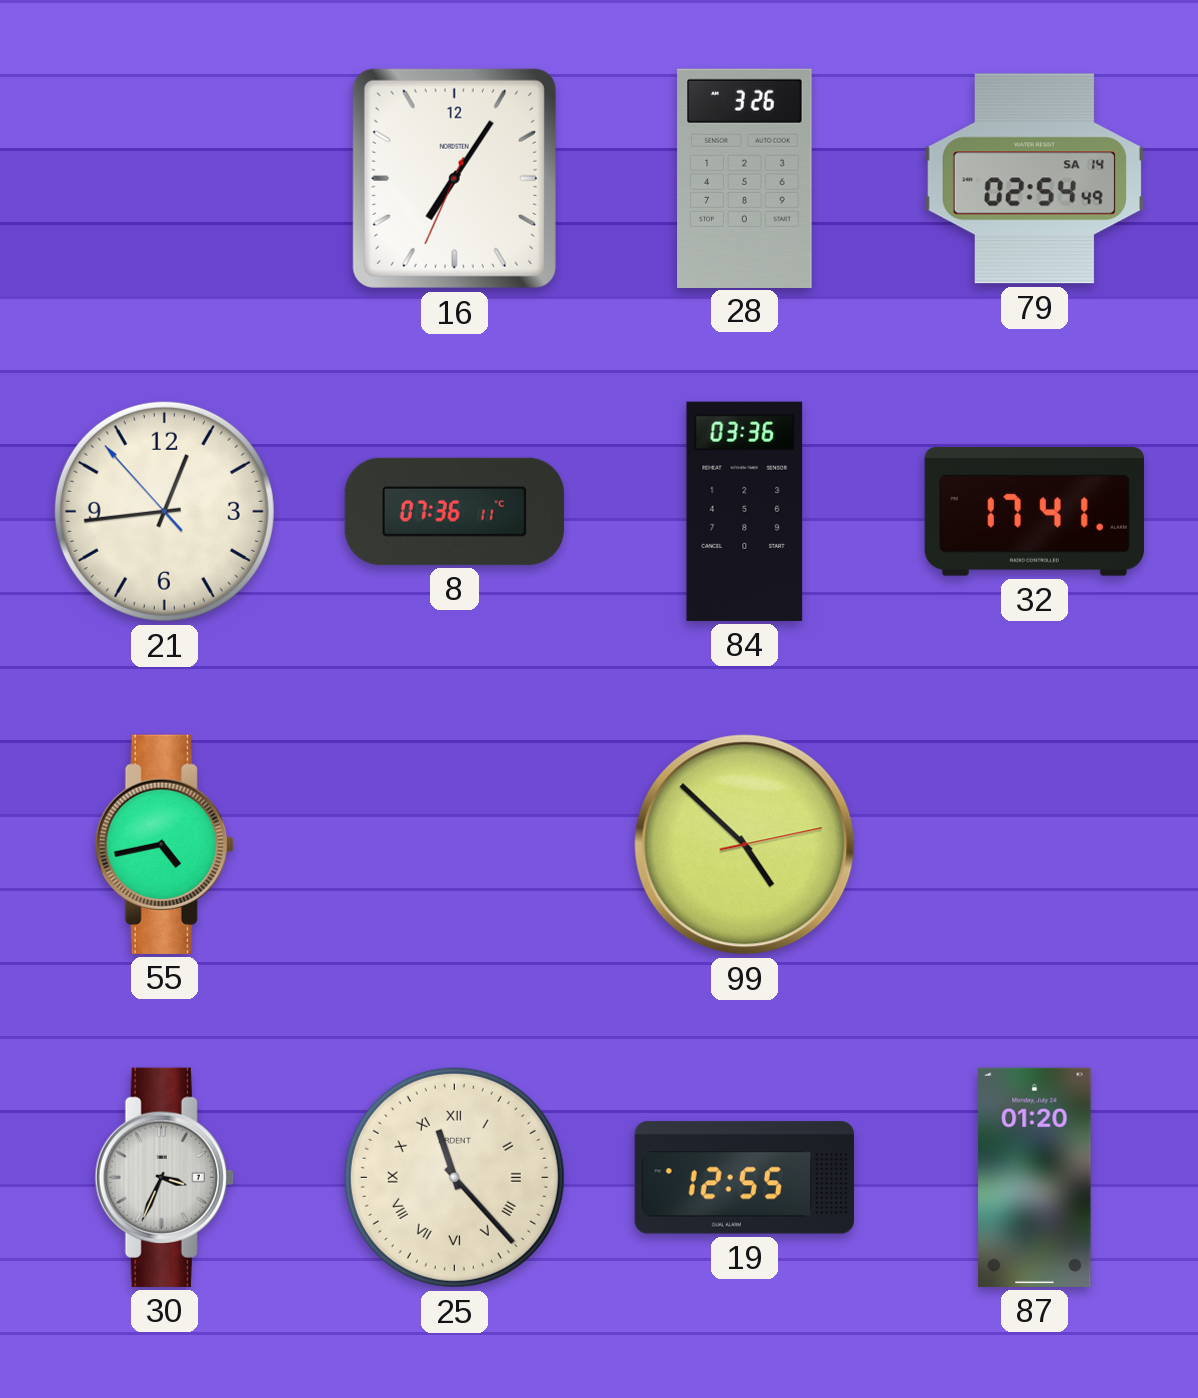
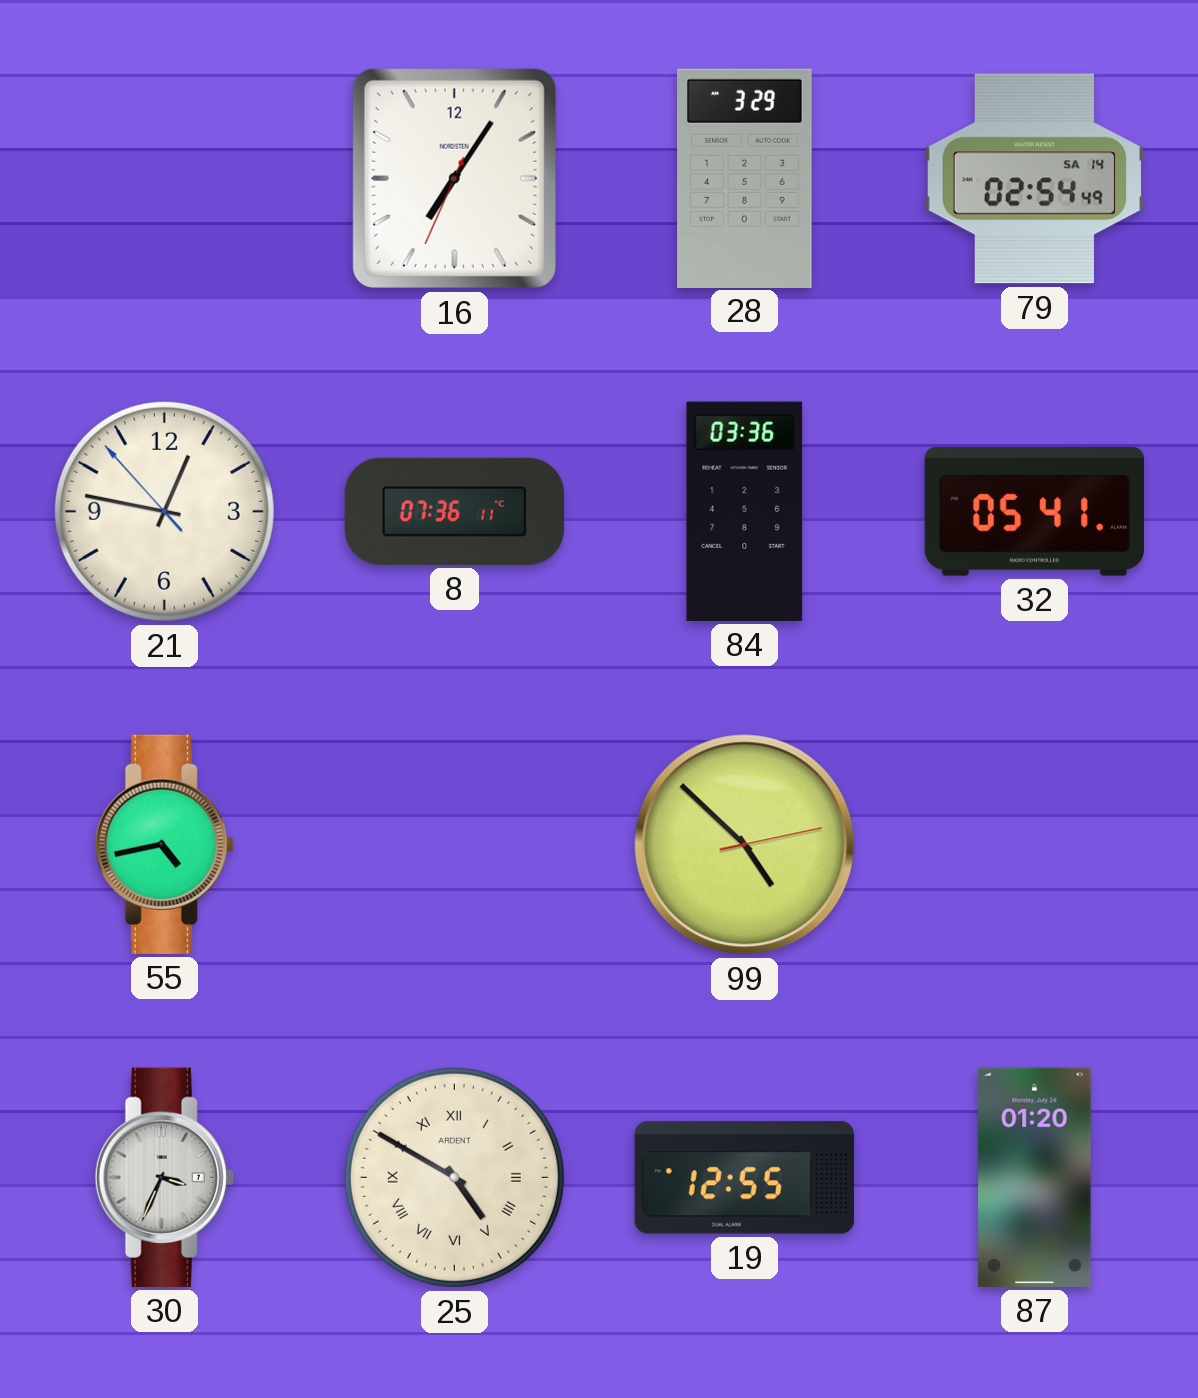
28: 3:26 -> 3:29
21: 12:43 -> 12:46
32: 17:41 -> 05:41
25: 11:23 -> 4:50
